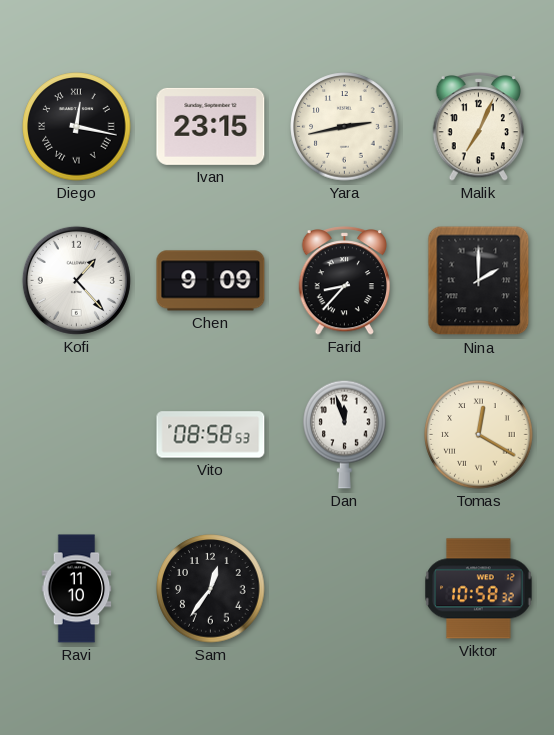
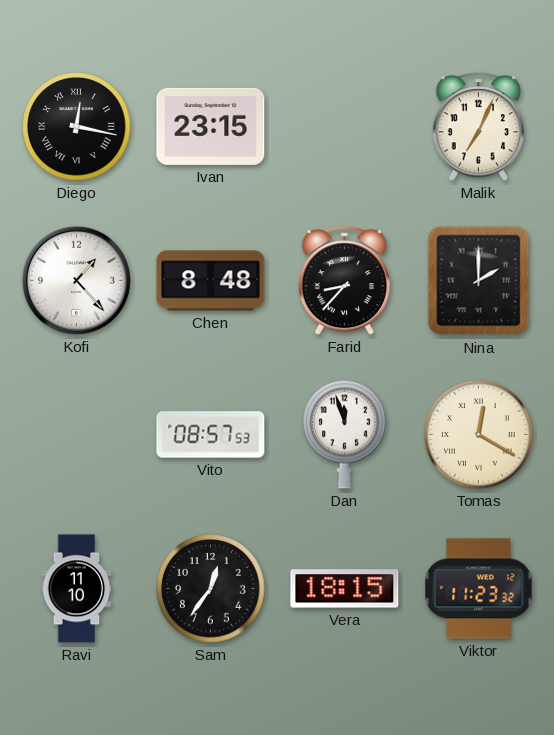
Yara: 2:43 -> none
Chen: 9:09 -> 8:48
Vito: 08:58 -> 08:57
Vera: none -> 18:15
Viktor: 10:58 -> 11:23
